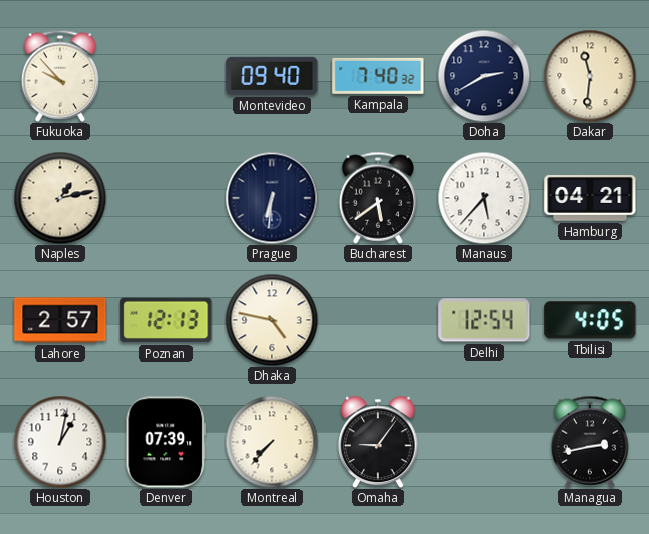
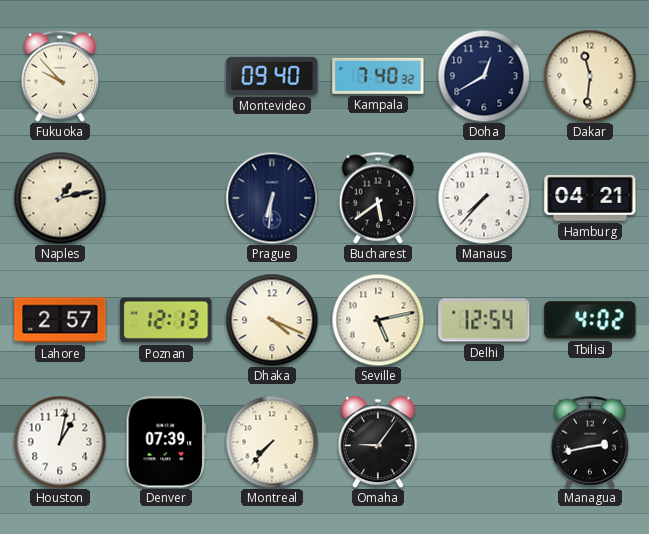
Doha: 2:40 -> 12:40
Manaus: 5:37 -> 7:37
Dhaka: 4:47 -> 4:19
Seville: none -> 5:13
Tbilisi: 4:05 -> 4:02
